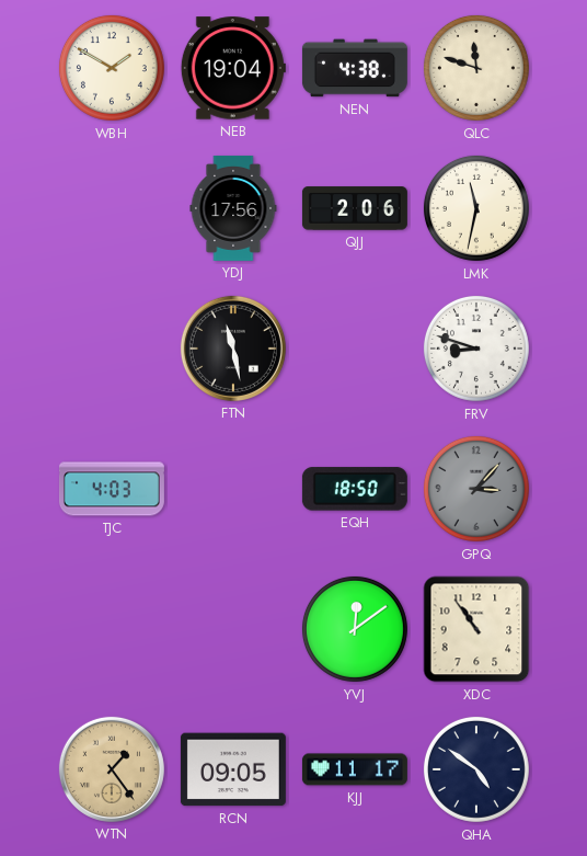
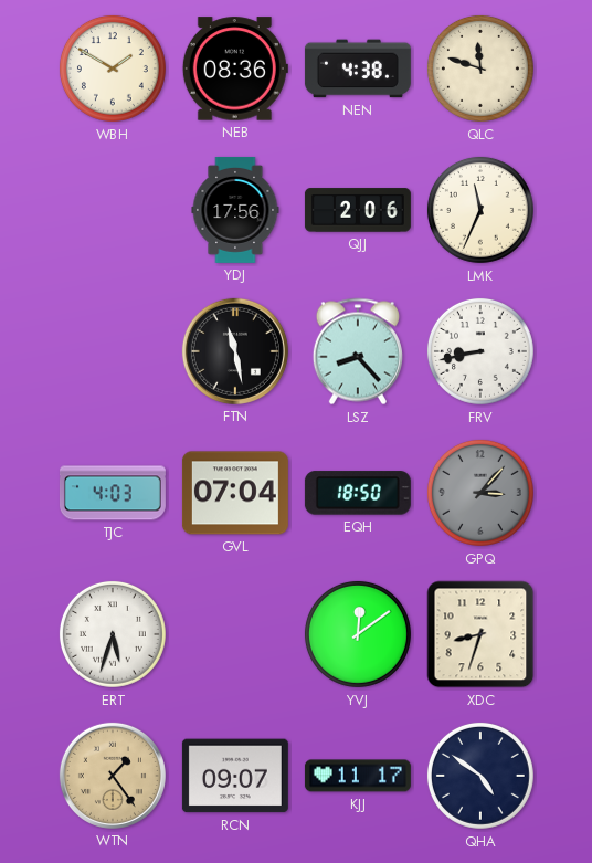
NEB: 19:04 -> 08:36
LMK: 11:32 -> 11:34
LSZ: none -> 8:23
FRV: 8:48 -> 8:43
GVL: none -> 07:04
ERT: none -> 5:33
XDC: 10:54 -> 8:33
RCN: 09:05 -> 09:07
